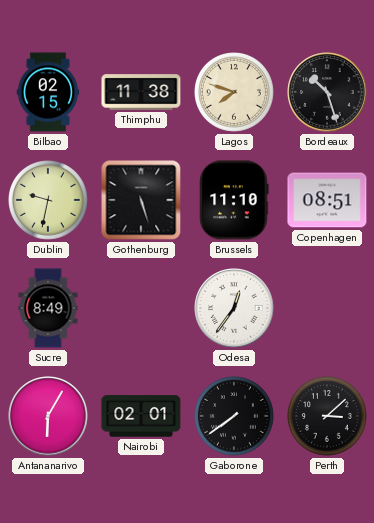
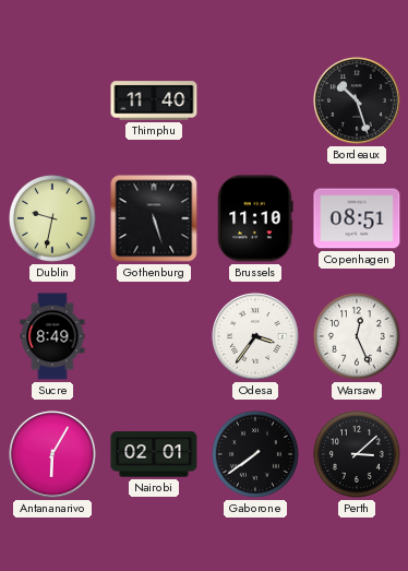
Bilbao: 02:15 -> none
Thimphu: 11:38 -> 11:40
Lagos: 7:48 -> none
Odesa: 12:36 -> 3:36
Warsaw: none -> 12:26
